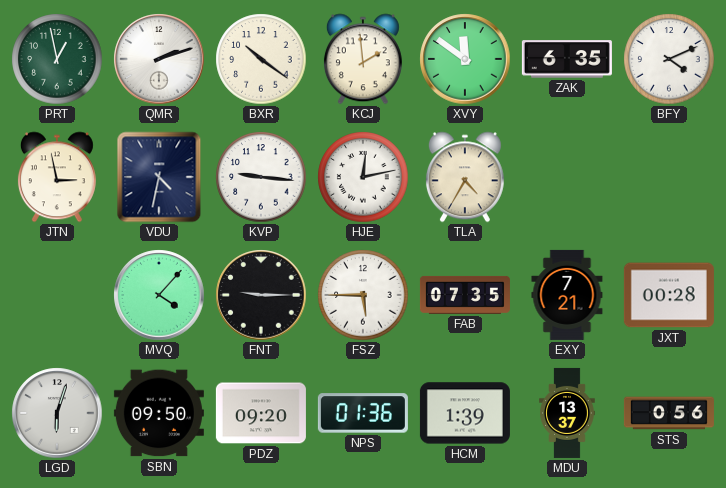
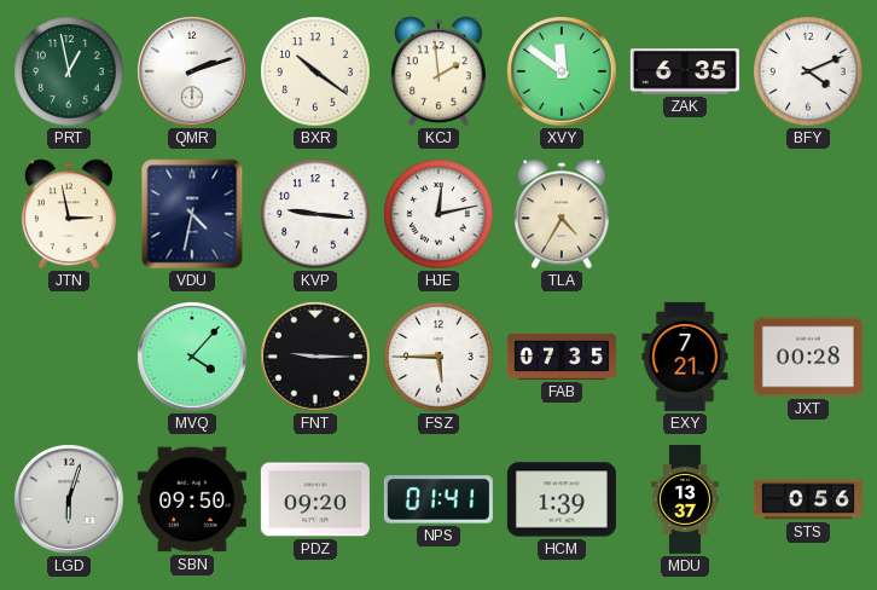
NPS: 01:36 -> 01:41
